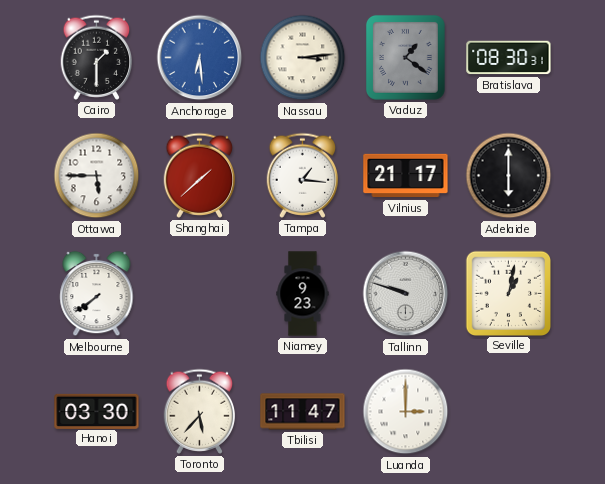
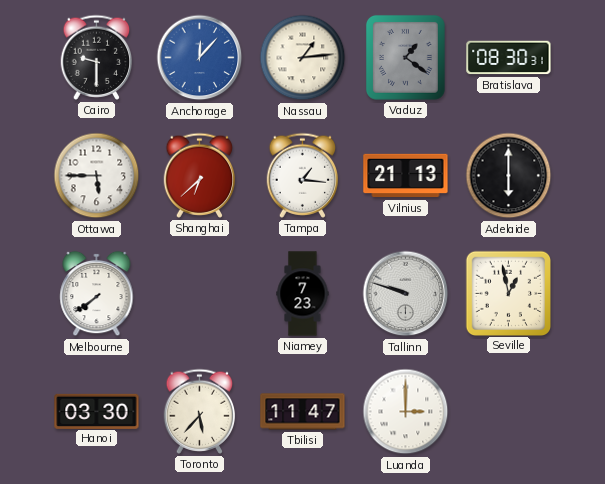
Cairo: 1:30 -> 9:30
Anchorage: 6:29 -> 12:07
Nassau: 3:14 -> 1:14
Shanghai: 1:38 -> 6:38
Vilnius: 21:17 -> 21:13
Niamey: 9:23 -> 7:23
Seville: 1:02 -> 12:58
